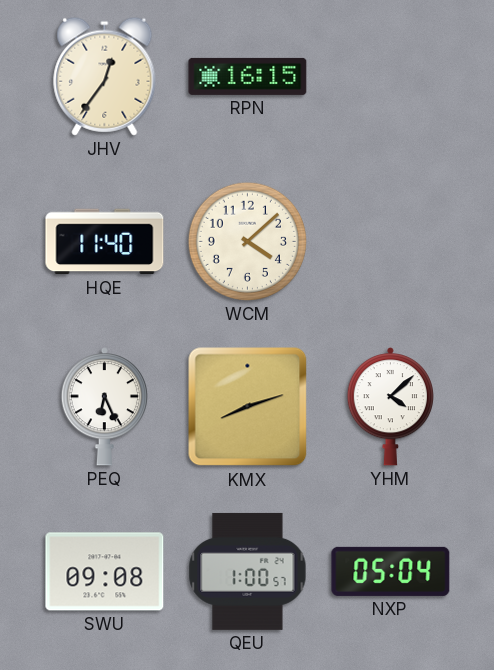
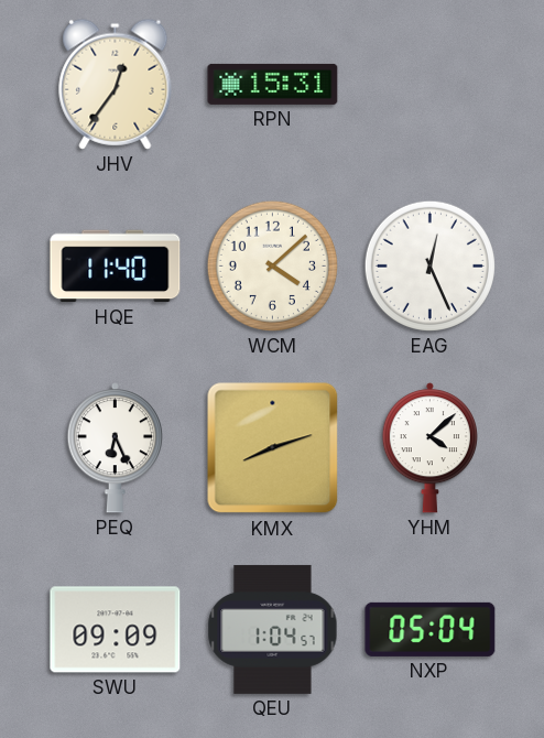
RPN: 16:15 -> 15:31
EAG: none -> 12:26
SWU: 09:08 -> 09:09
QEU: 1:00 -> 1:04
